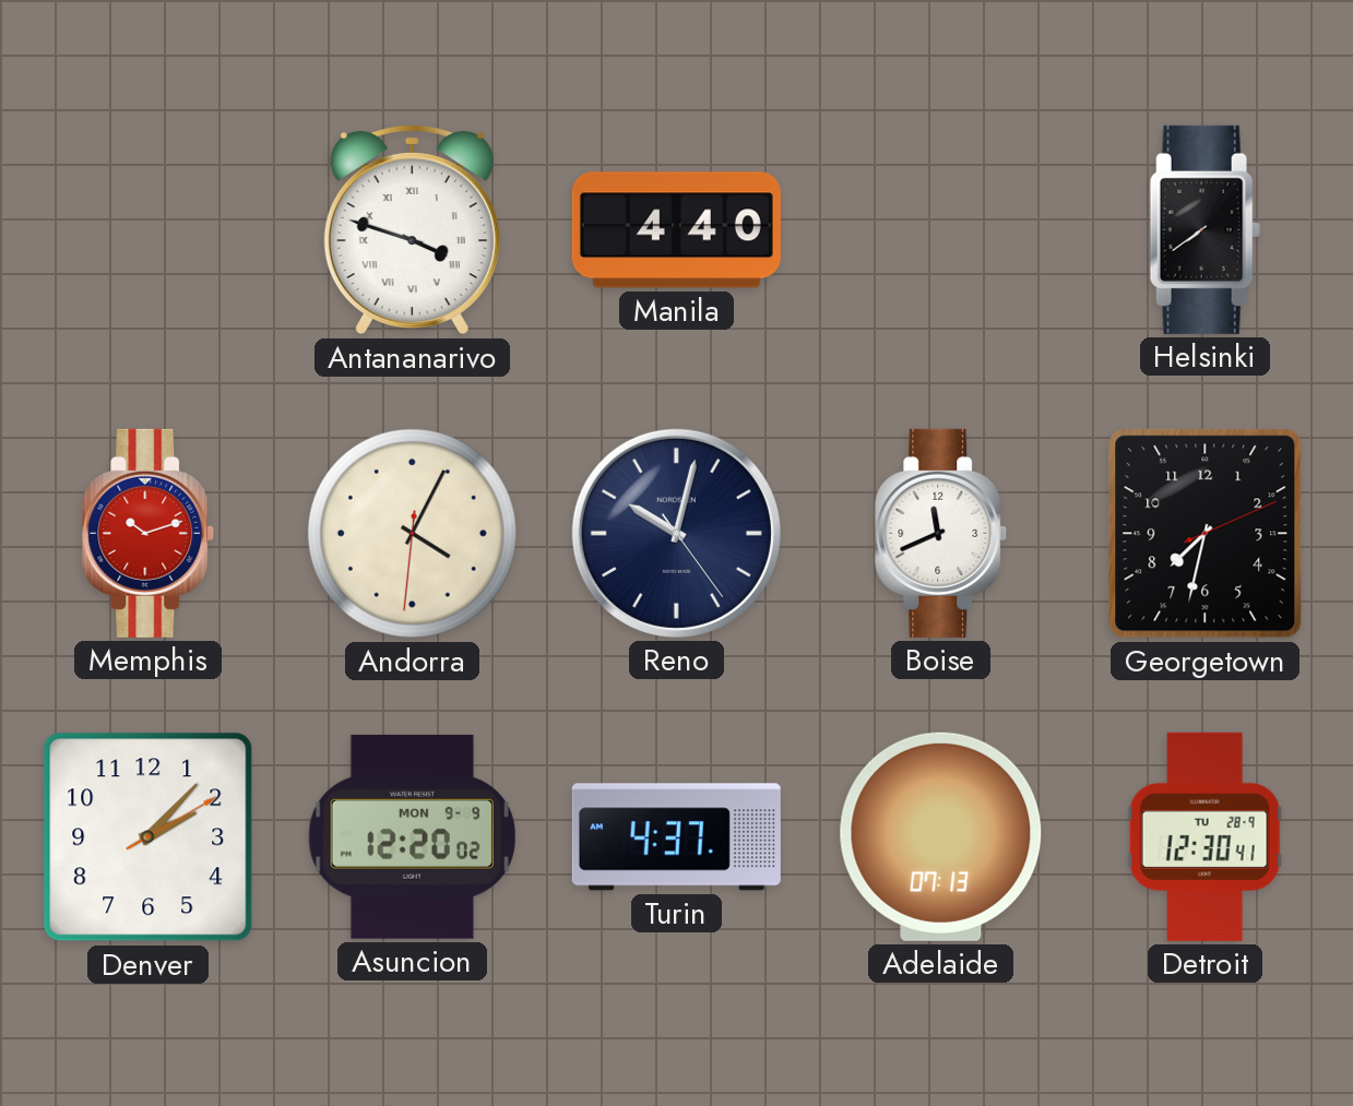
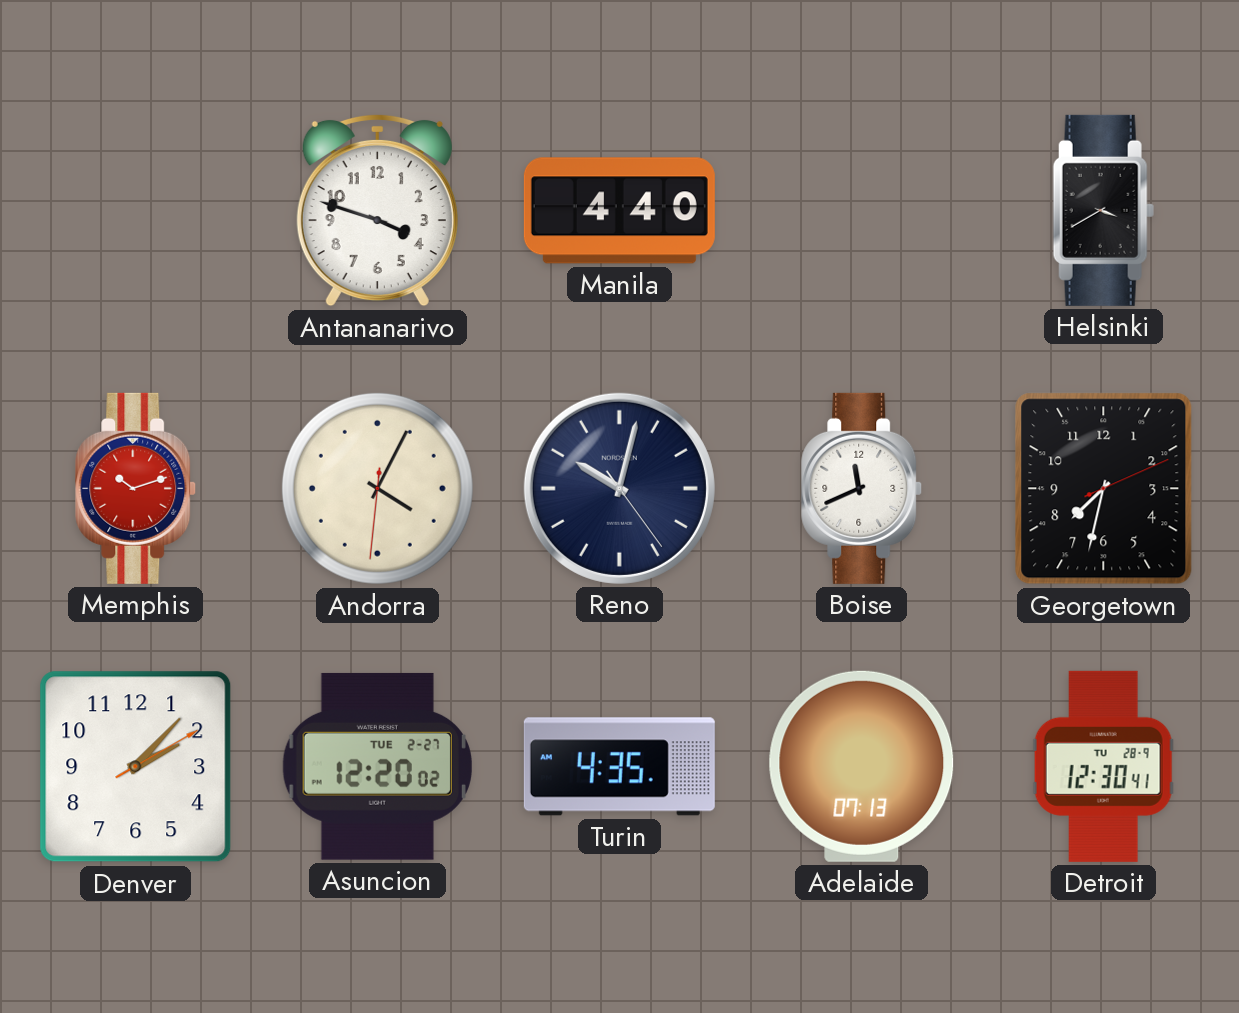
Antananarivo numerals: Roman -> Arabic
Helsinki: 7:39 -> 3:40
Asuncion date: MON 9-9 -> TUE 2-27
Turin: 4:37 -> 4:35
